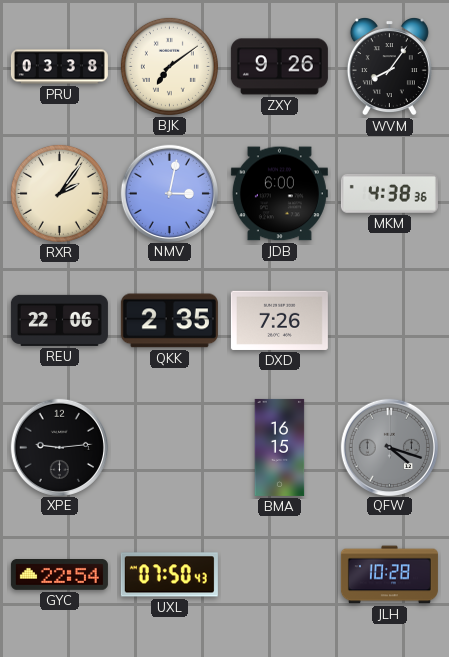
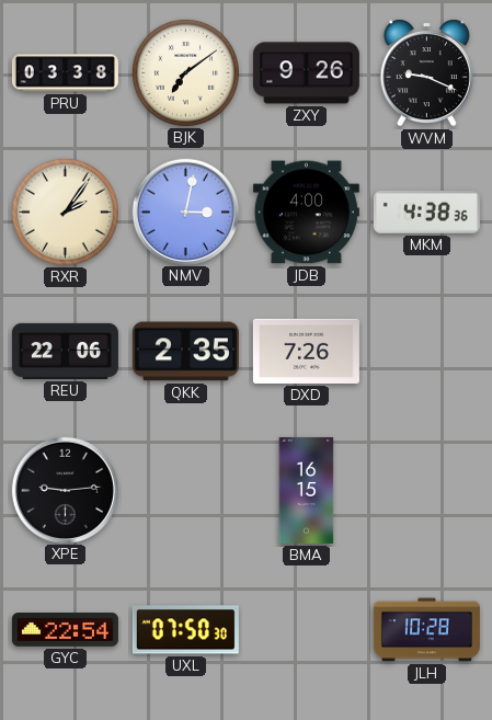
WVM: 8:06 -> 9:19
JDB: 6:00 -> 4:00
QFW: 4:18 -> none
UXL: 07:50:43 -> 07:50:30
